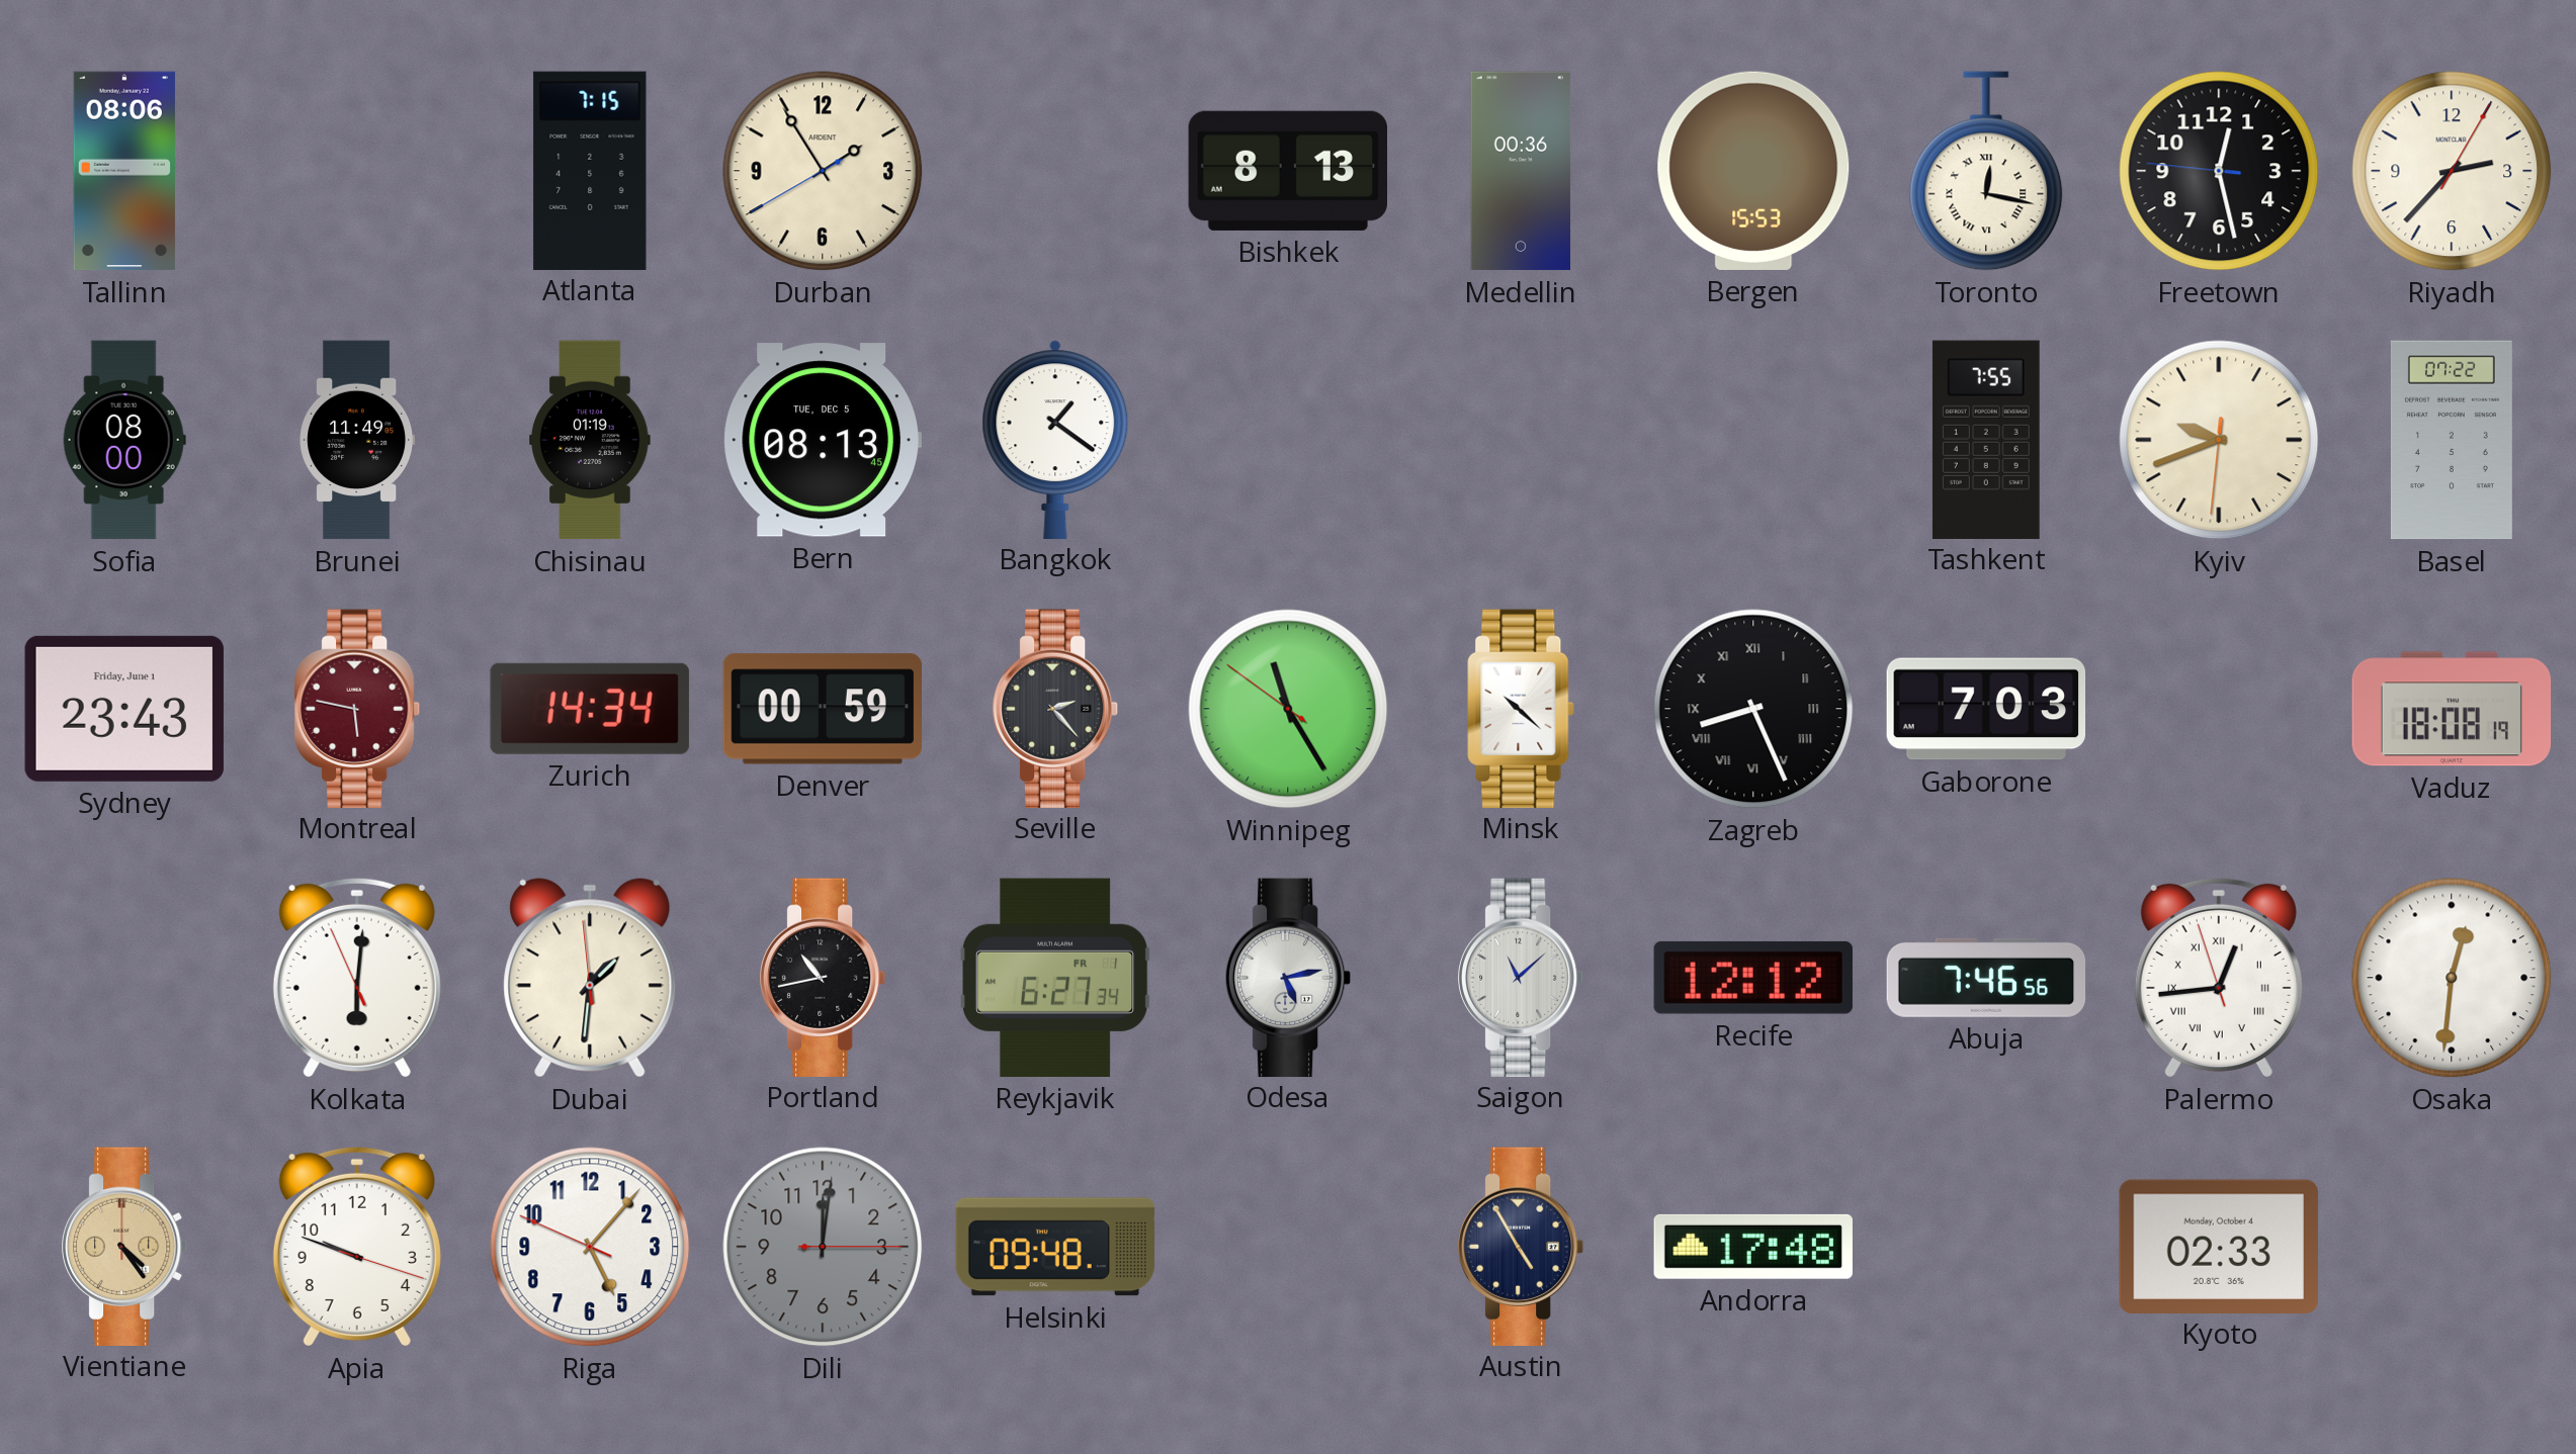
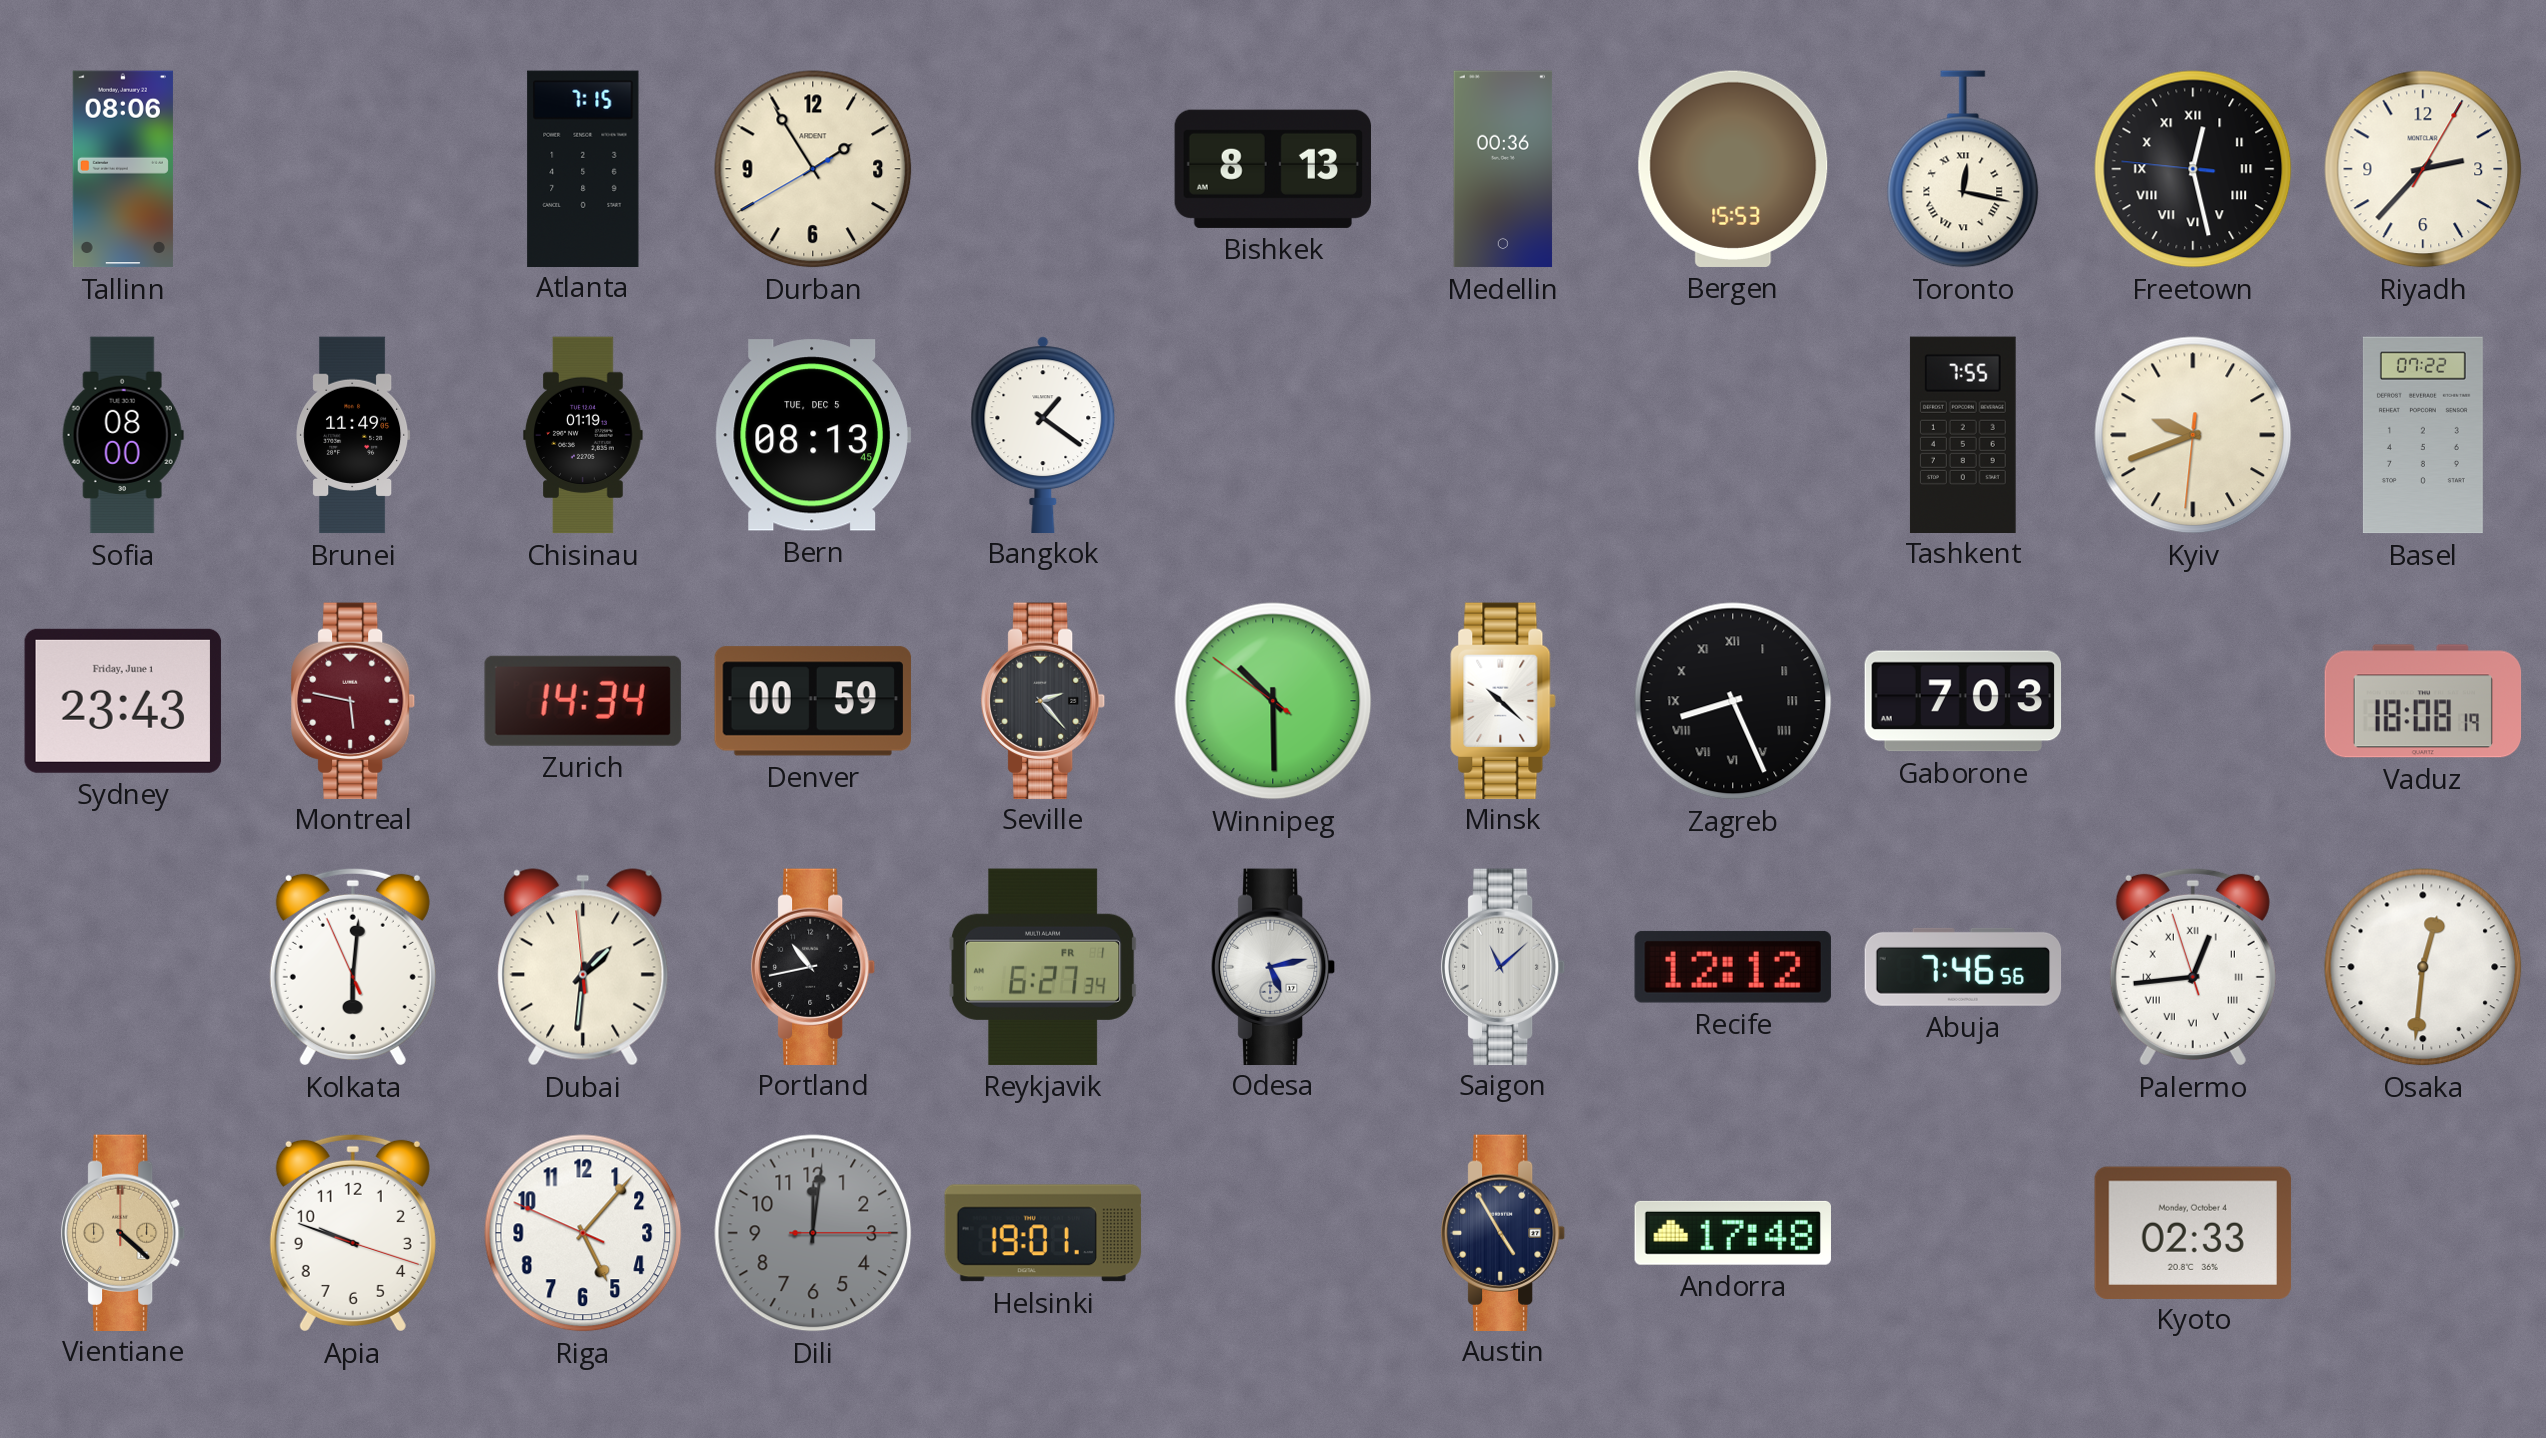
Freetown numerals: Arabic -> Roman
Winnipeg: 11:24 -> 10:29
Vientiane: 4:24 -> 4:22
Helsinki: 09:48 -> 19:01
